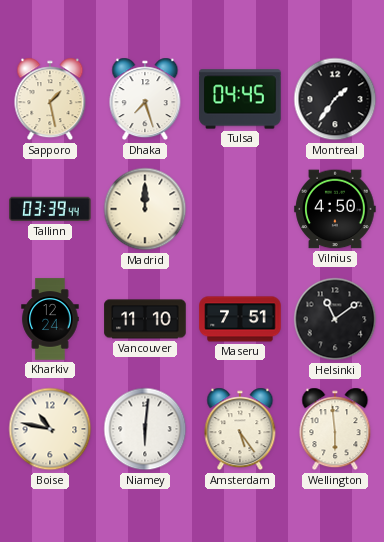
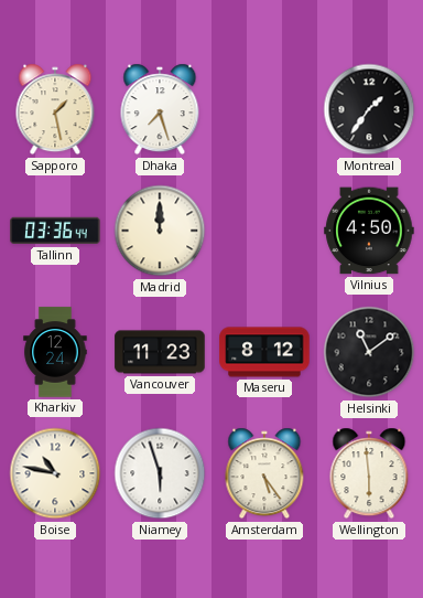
Tulsa: 04:45 -> none
Tallinn: 03:39 -> 03:36
Vancouver: 11:10 -> 11:23
Maseru: 7:51 -> 8:12
Niamey: 6:01 -> 5:57
